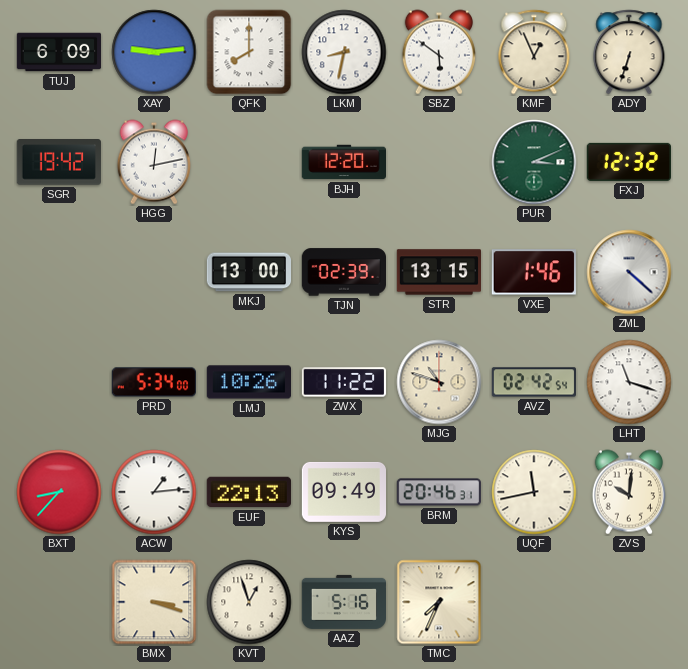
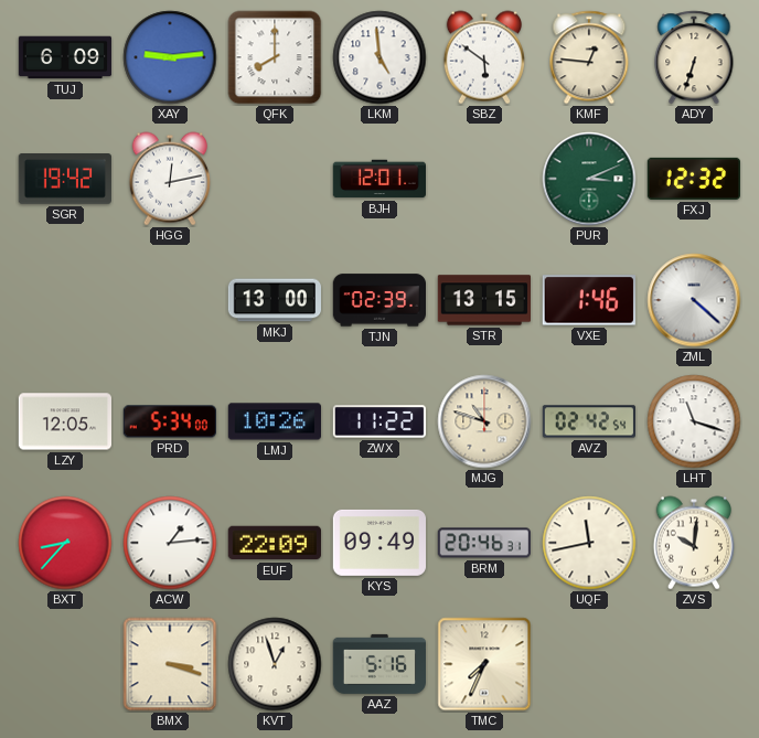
LKM: 8:32 -> 4:59
KMF: 12:56 -> 12:46
BJH: 12:20 -> 12:01
LZY: none -> 12:05
EUF: 22:13 -> 22:09
